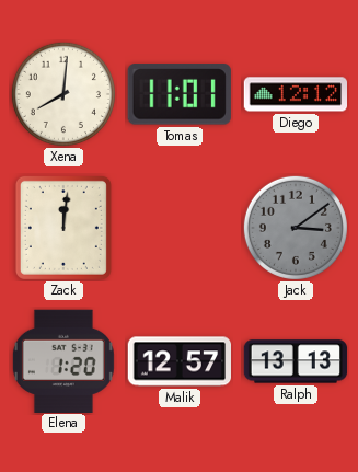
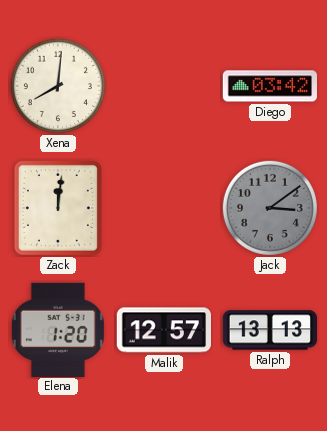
Tomas: 11:01 -> none
Diego: 12:12 -> 03:42
